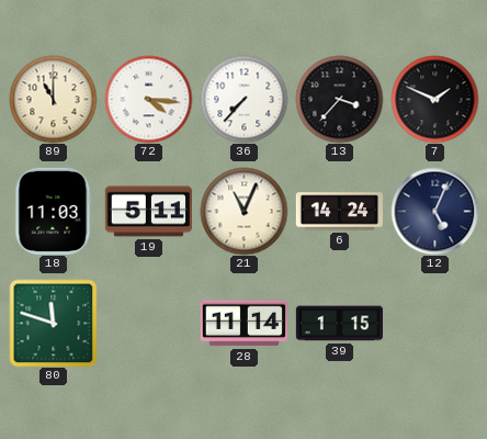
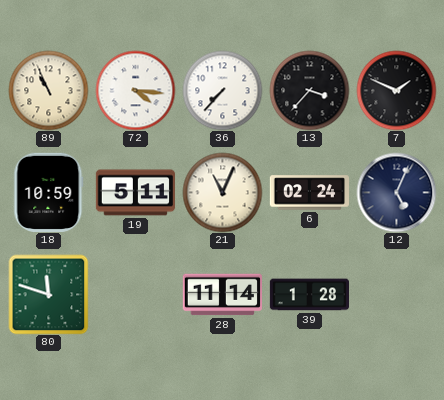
89: 11:00 -> 10:56
18: 11:03 -> 10:59
6: 14:24 -> 02:24
39: 1:15 -> 1:28
